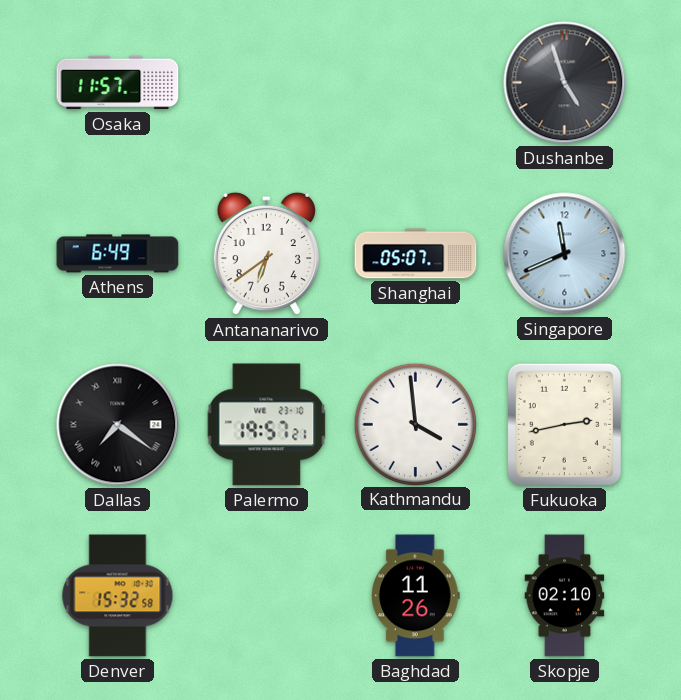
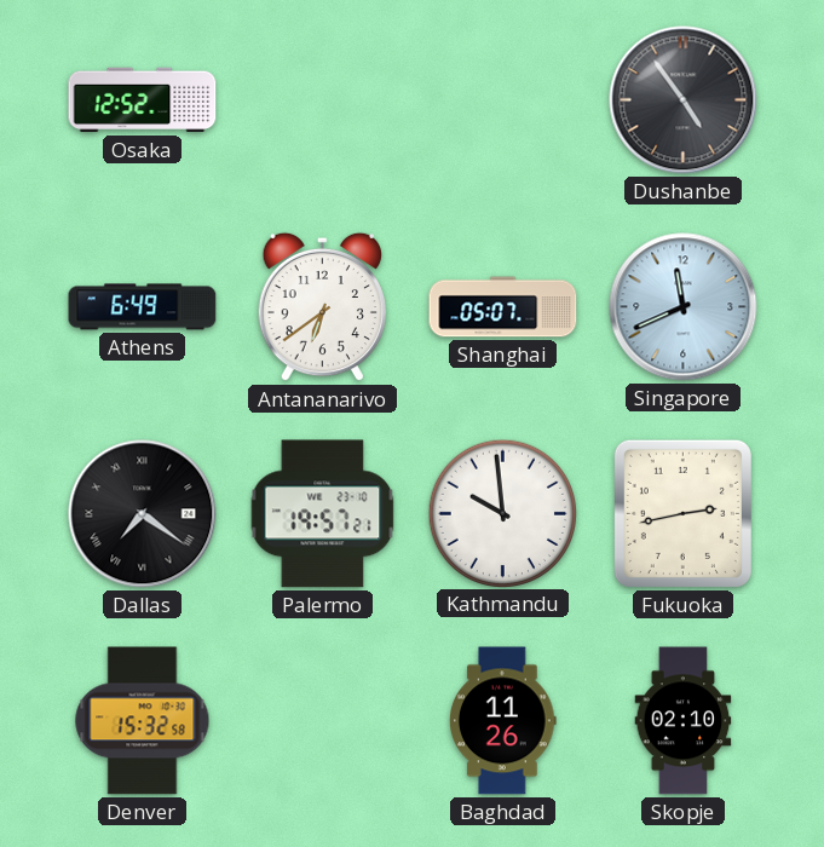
Osaka: 11:57 -> 12:52
Dushanbe: 4:57 -> 4:54
Kathmandu: 3:59 -> 9:59
